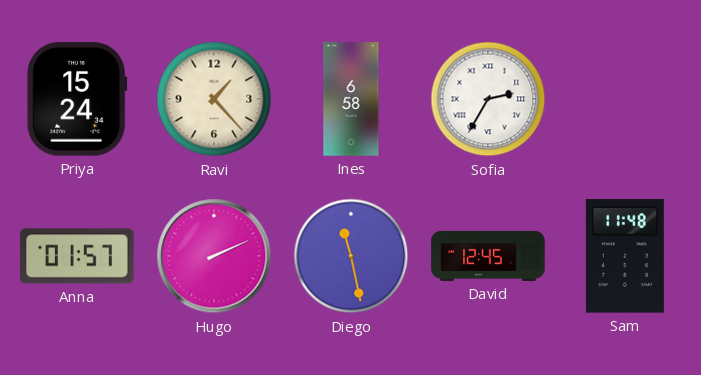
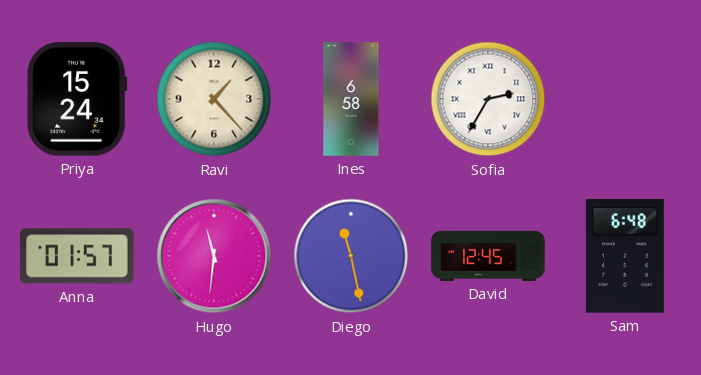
Hugo: 2:11 -> 11:31
Sam: 11:48 -> 6:48
